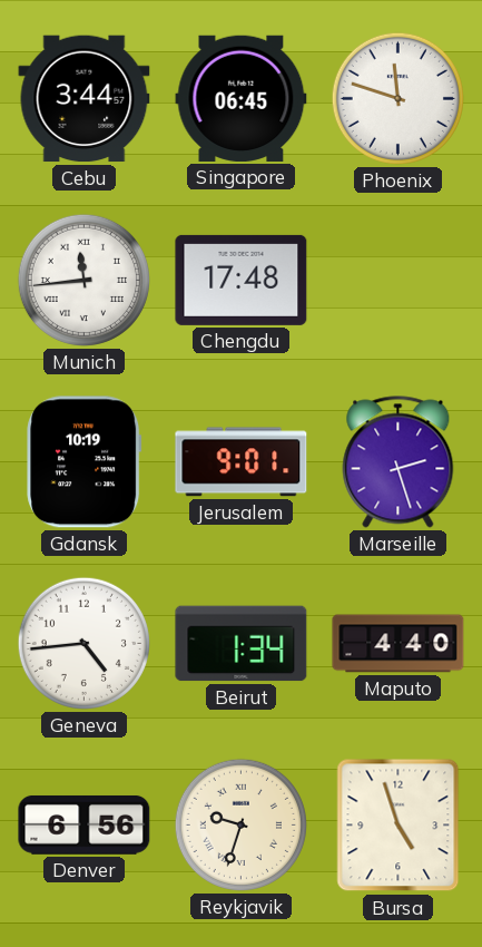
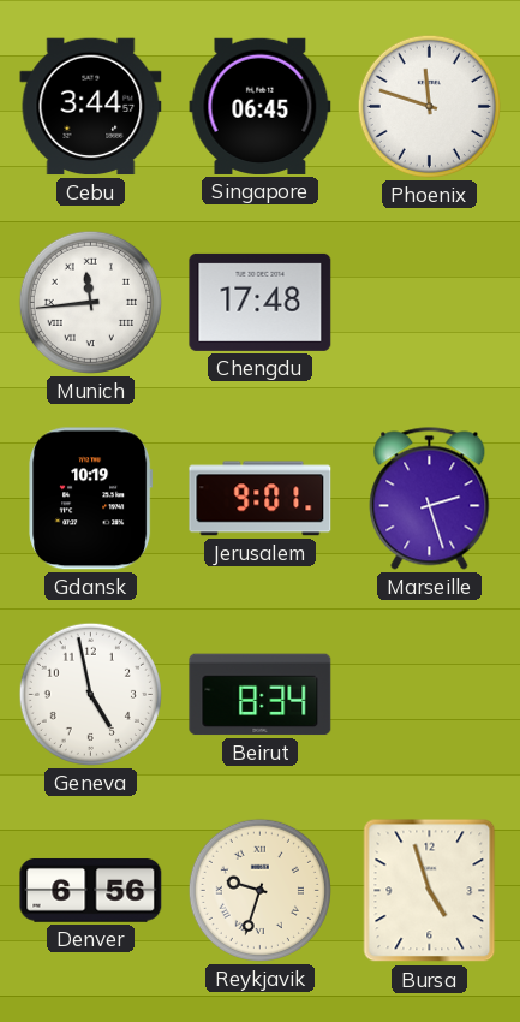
Geneva: 4:44 -> 4:58
Beirut: 1:34 -> 8:34
Maputo: 4:40 -> none
